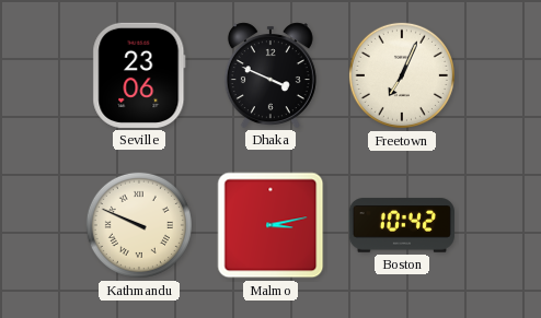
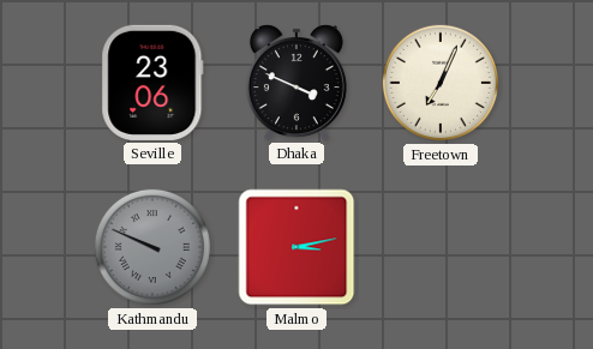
Kathmandu dial: cream -> grey
Boston: 10:42 -> none
